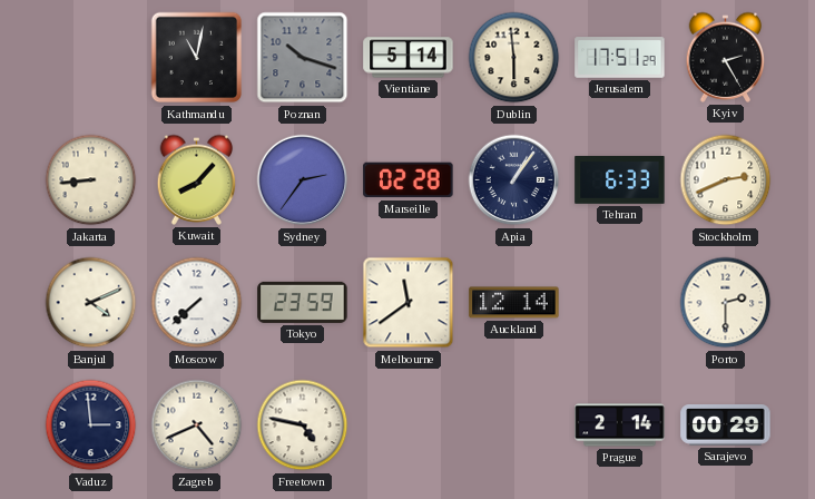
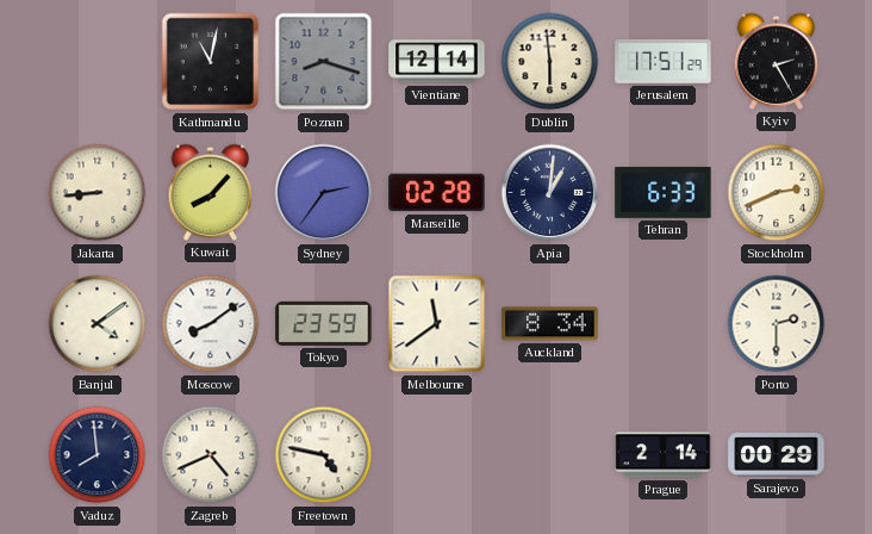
Poznan: 10:18 -> 8:18
Vientiane: 5:14 -> 12:14
Apia: 1:06 -> 1:01
Banjul: 4:11 -> 4:09
Moscow: 7:38 -> 8:09
Auckland: 12:14 -> 8:34
Vaduz: 2:59 -> 7:59
